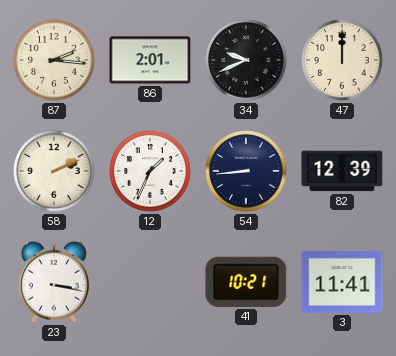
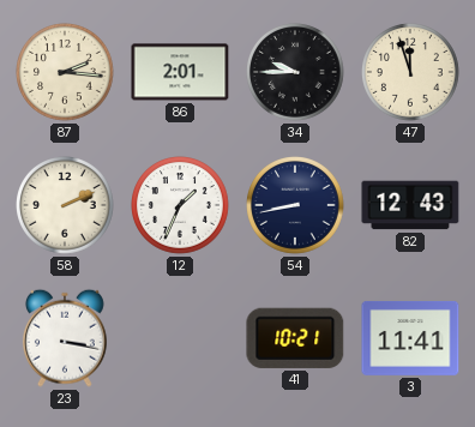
34: 9:41 -> 9:45
47: 12:00 -> 11:57
54: 8:44 -> 8:43
82: 12:39 -> 12:43
